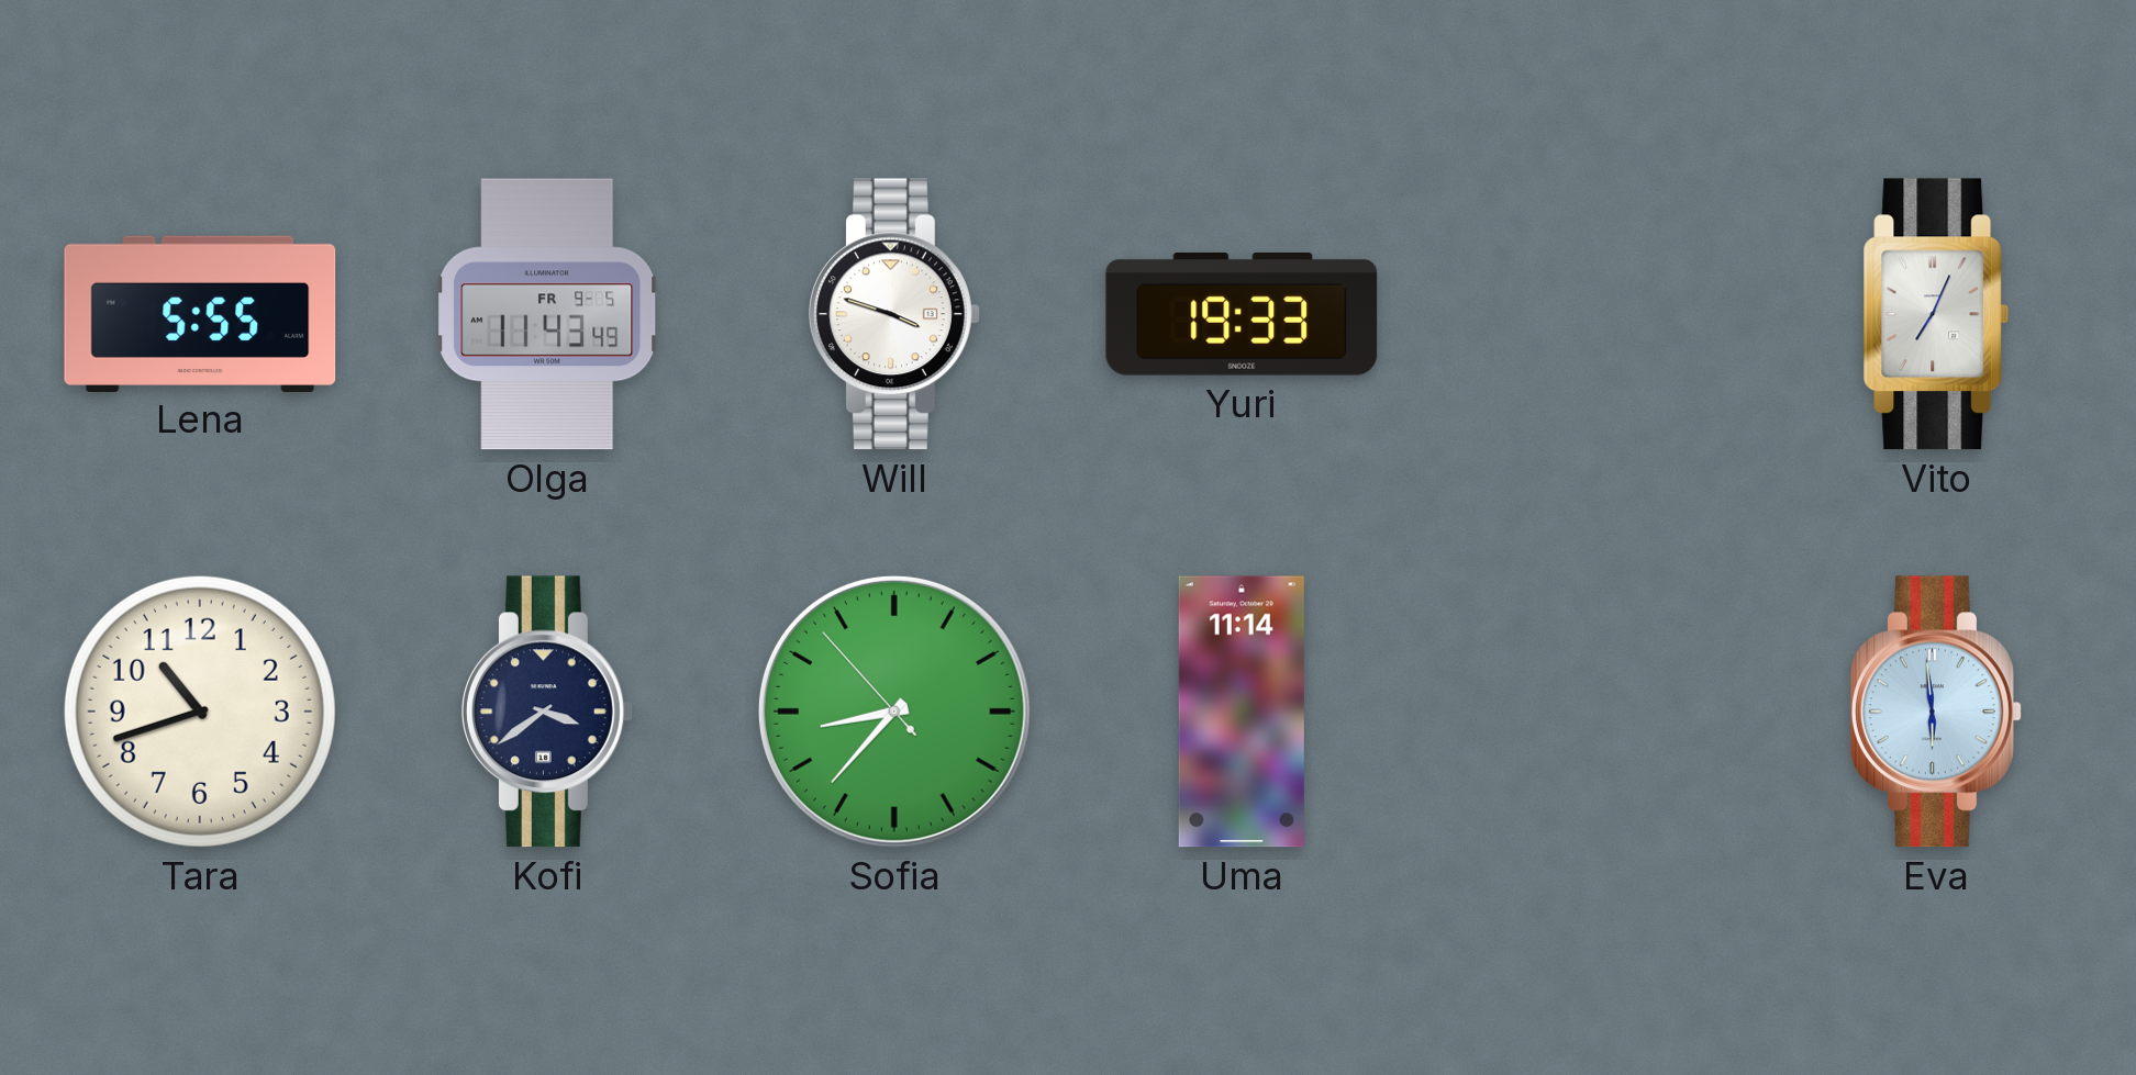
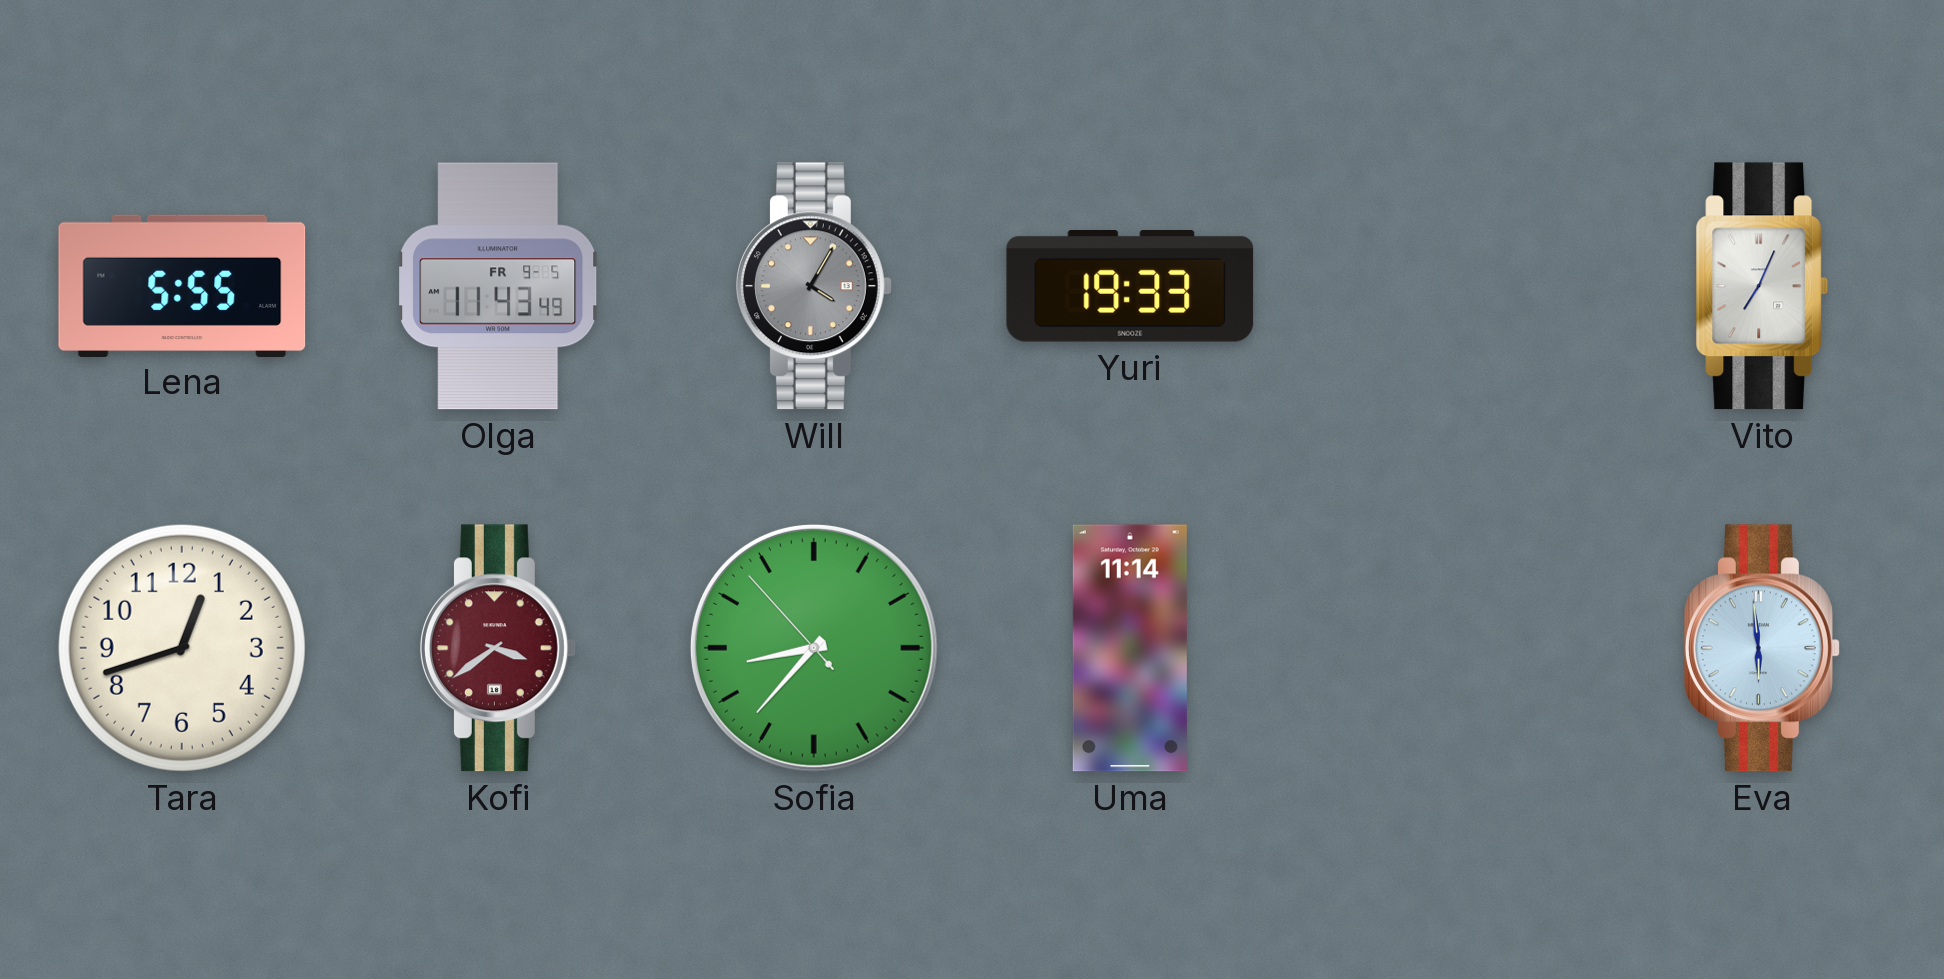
Will: 3:48 -> 4:05
Will dial: white -> grey
Tara: 10:42 -> 12:42
Kofi dial: navy -> burgundy
